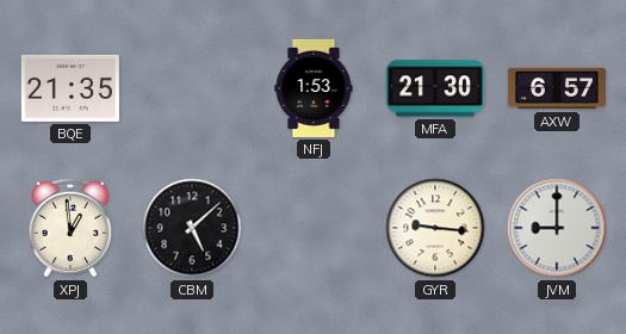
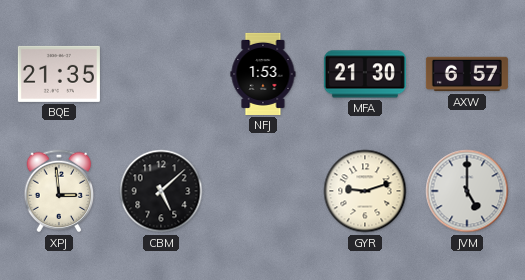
XPJ: 12:59 -> 2:59
GYR: 9:16 -> 9:12
JVM: 9:00 -> 5:00
